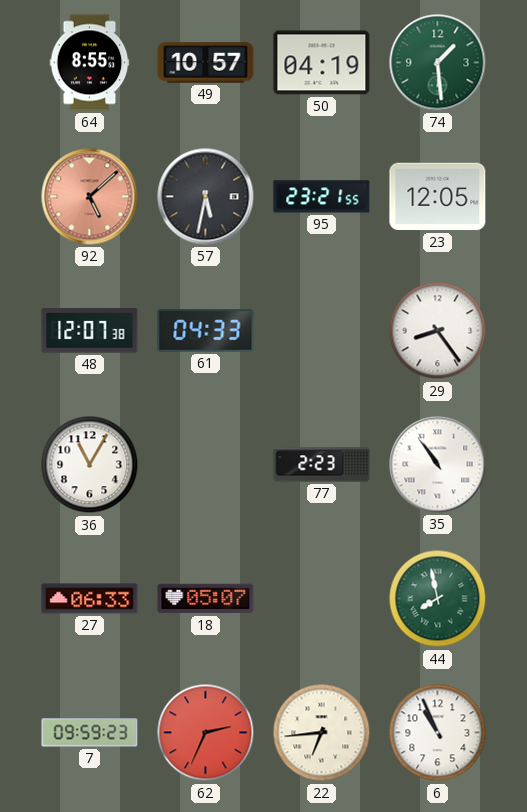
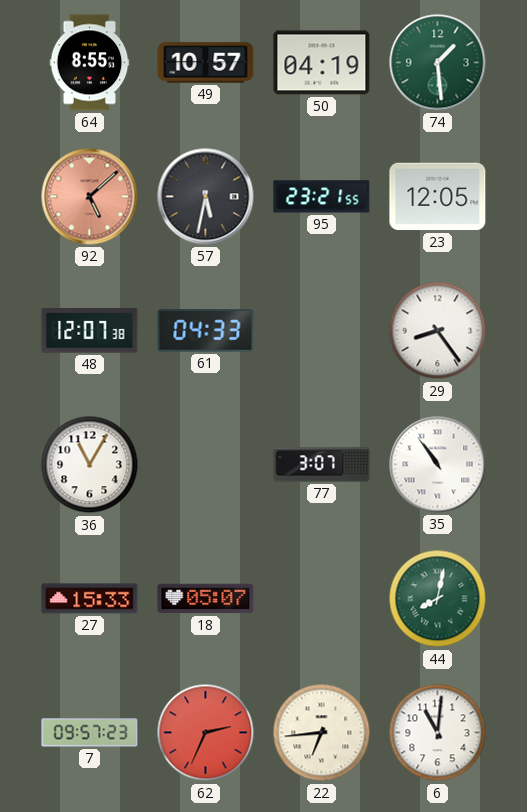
77: 2:23 -> 3:07
27: 06:33 -> 15:33
44: 7:58 -> 8:02
7: 09:59 -> 09:57
6: 10:56 -> 11:01
